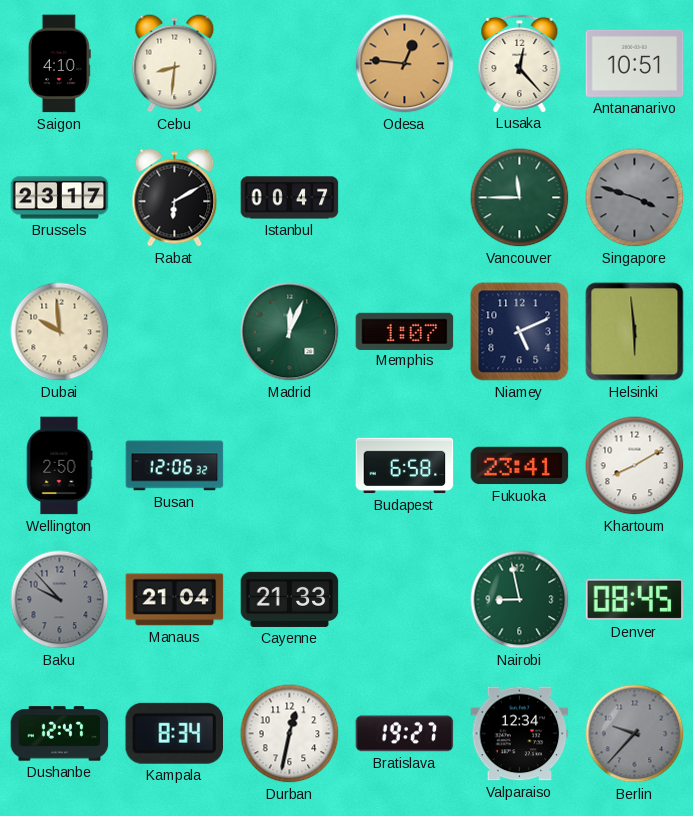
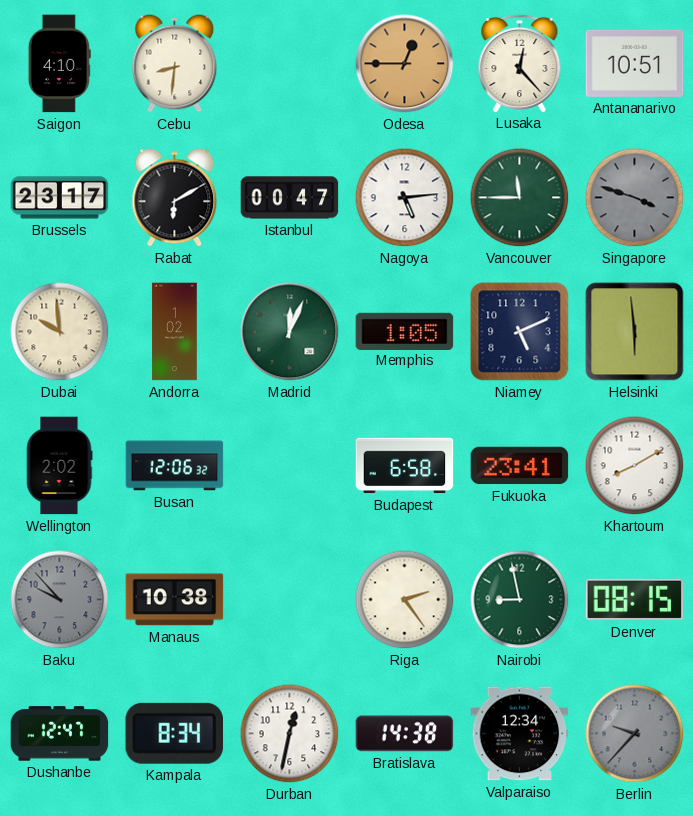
Odesa: 12:46 -> 12:45
Nagoya: none -> 5:14
Andorra: none -> 1:02
Memphis: 1:07 -> 1:05
Wellington: 2:50 -> 2:02
Manaus: 21:04 -> 10:38
Cayenne: 21:33 -> none
Riga: none -> 2:24
Denver: 08:45 -> 08:15
Bratislava: 19:27 -> 14:38
